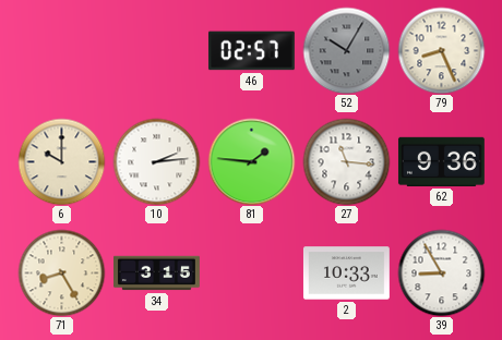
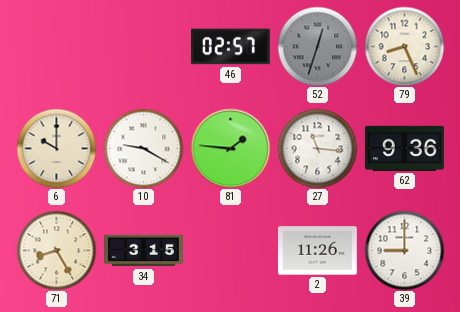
52: 10:05 -> 12:33
10: 2:14 -> 9:20
2: 10:33 -> 11:26
39: 8:55 -> 9:00
